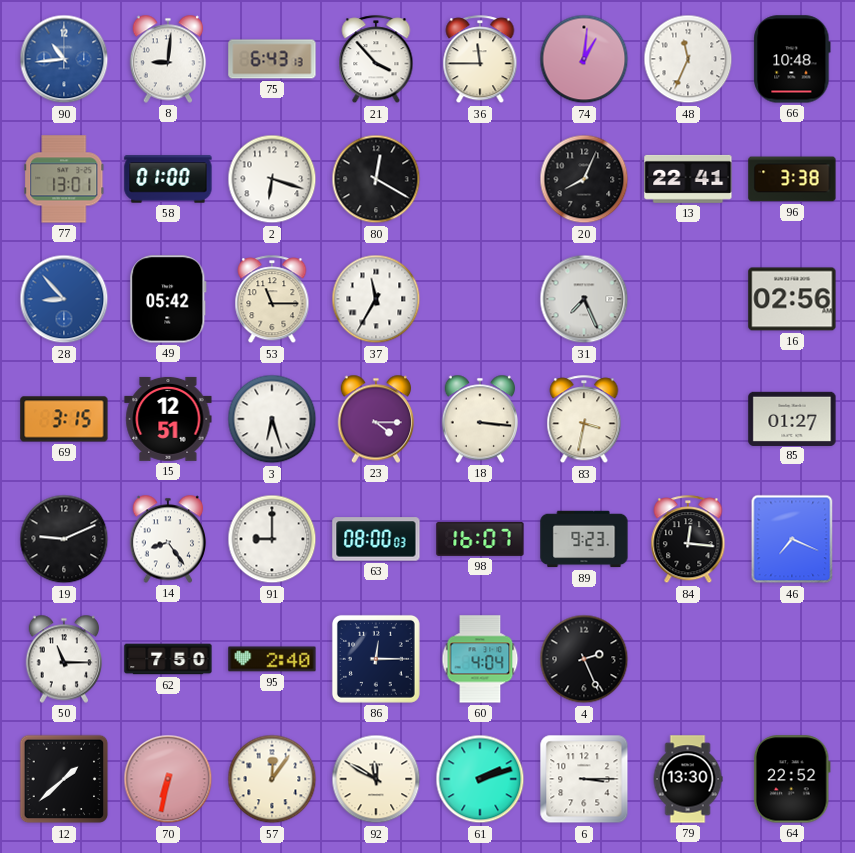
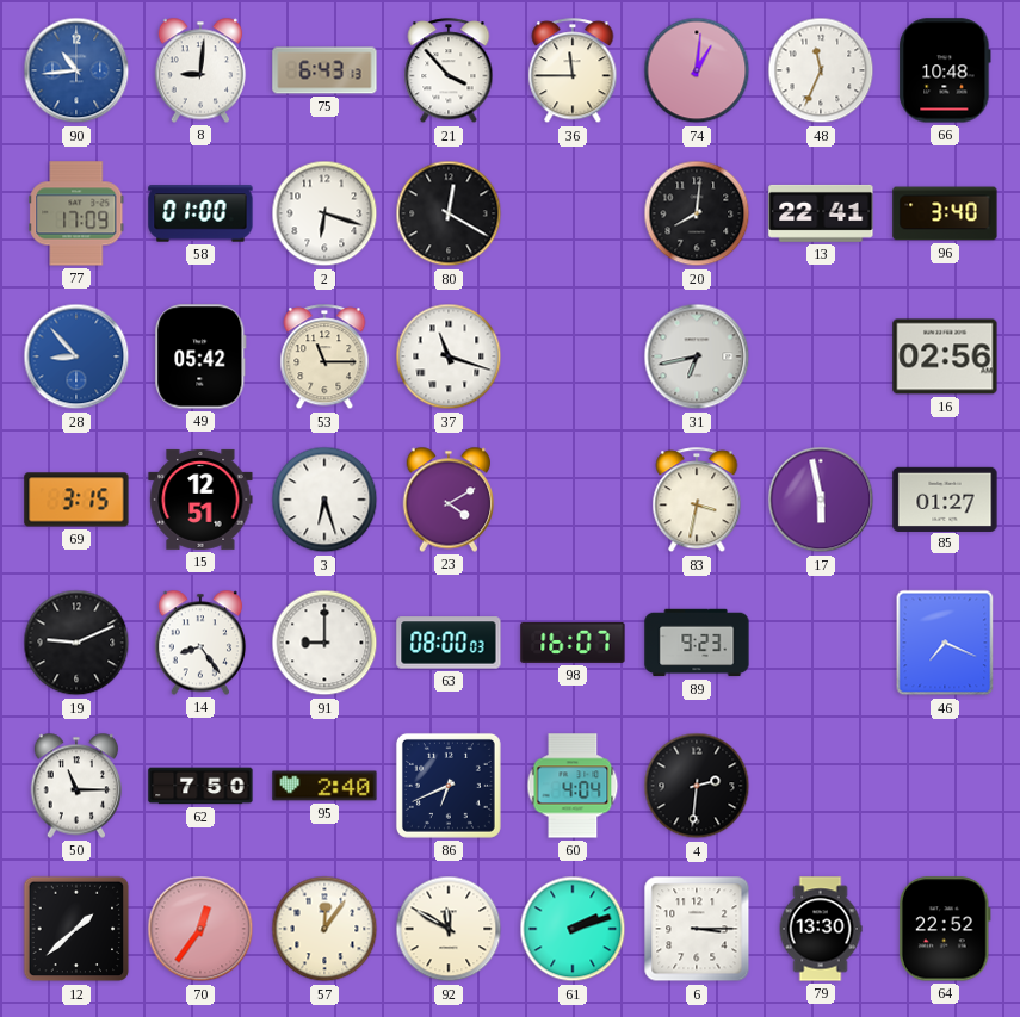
77: 13:01 -> 17:09
20: 8:04 -> 8:01
96: 3:38 -> 3:40
37: 11:35 -> 11:18
31: 7:26 -> 6:43
23: 4:15 -> 4:10
18: 3:16 -> none
17: none -> 5:58
84: 12:16 -> none
86: 12:15 -> 6:41
4: 2:26 -> 2:31
70: 6:32 -> 12:36
